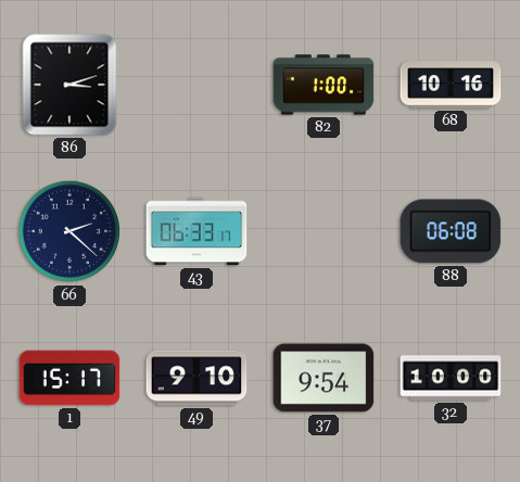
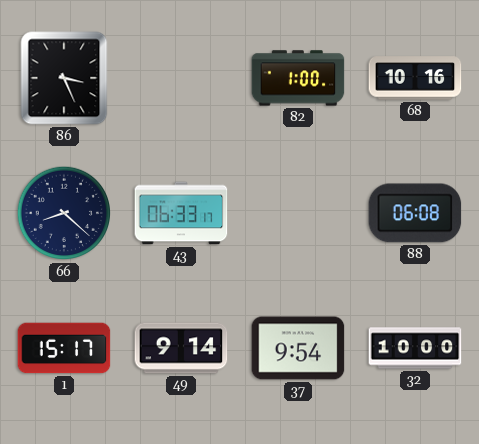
86: 3:12 -> 3:26
66: 2:22 -> 8:22
49: 9:10 -> 9:14
